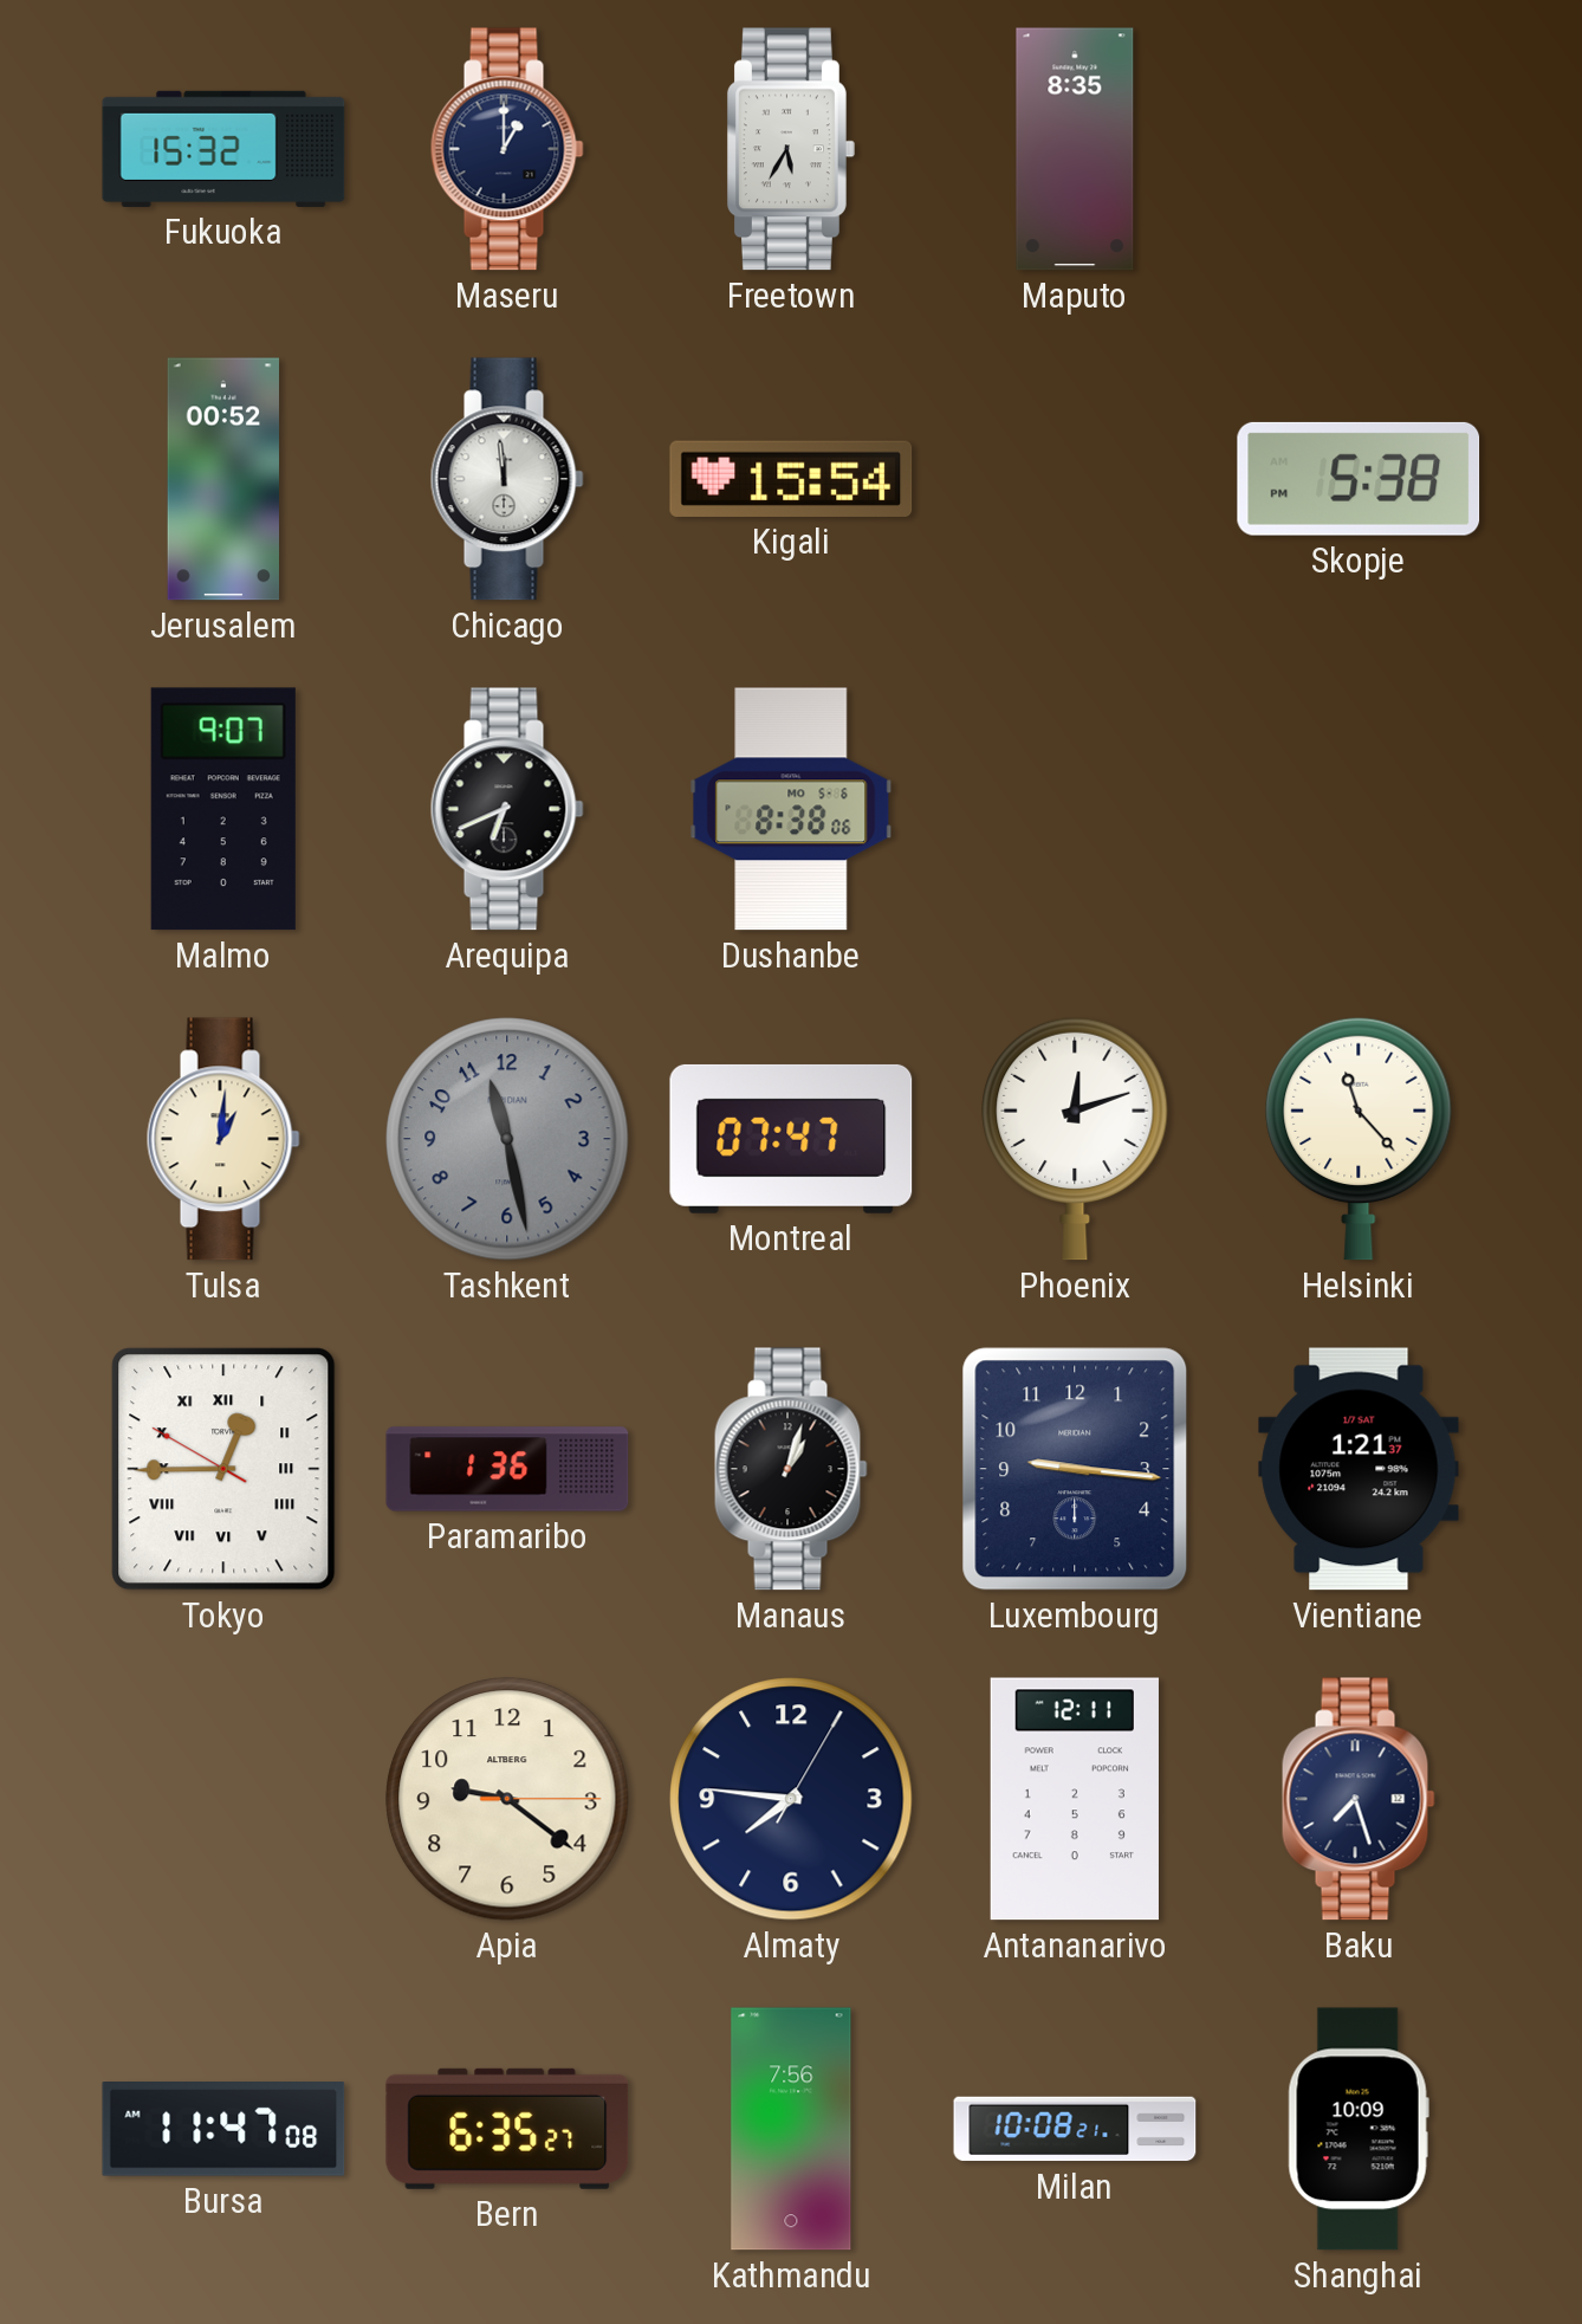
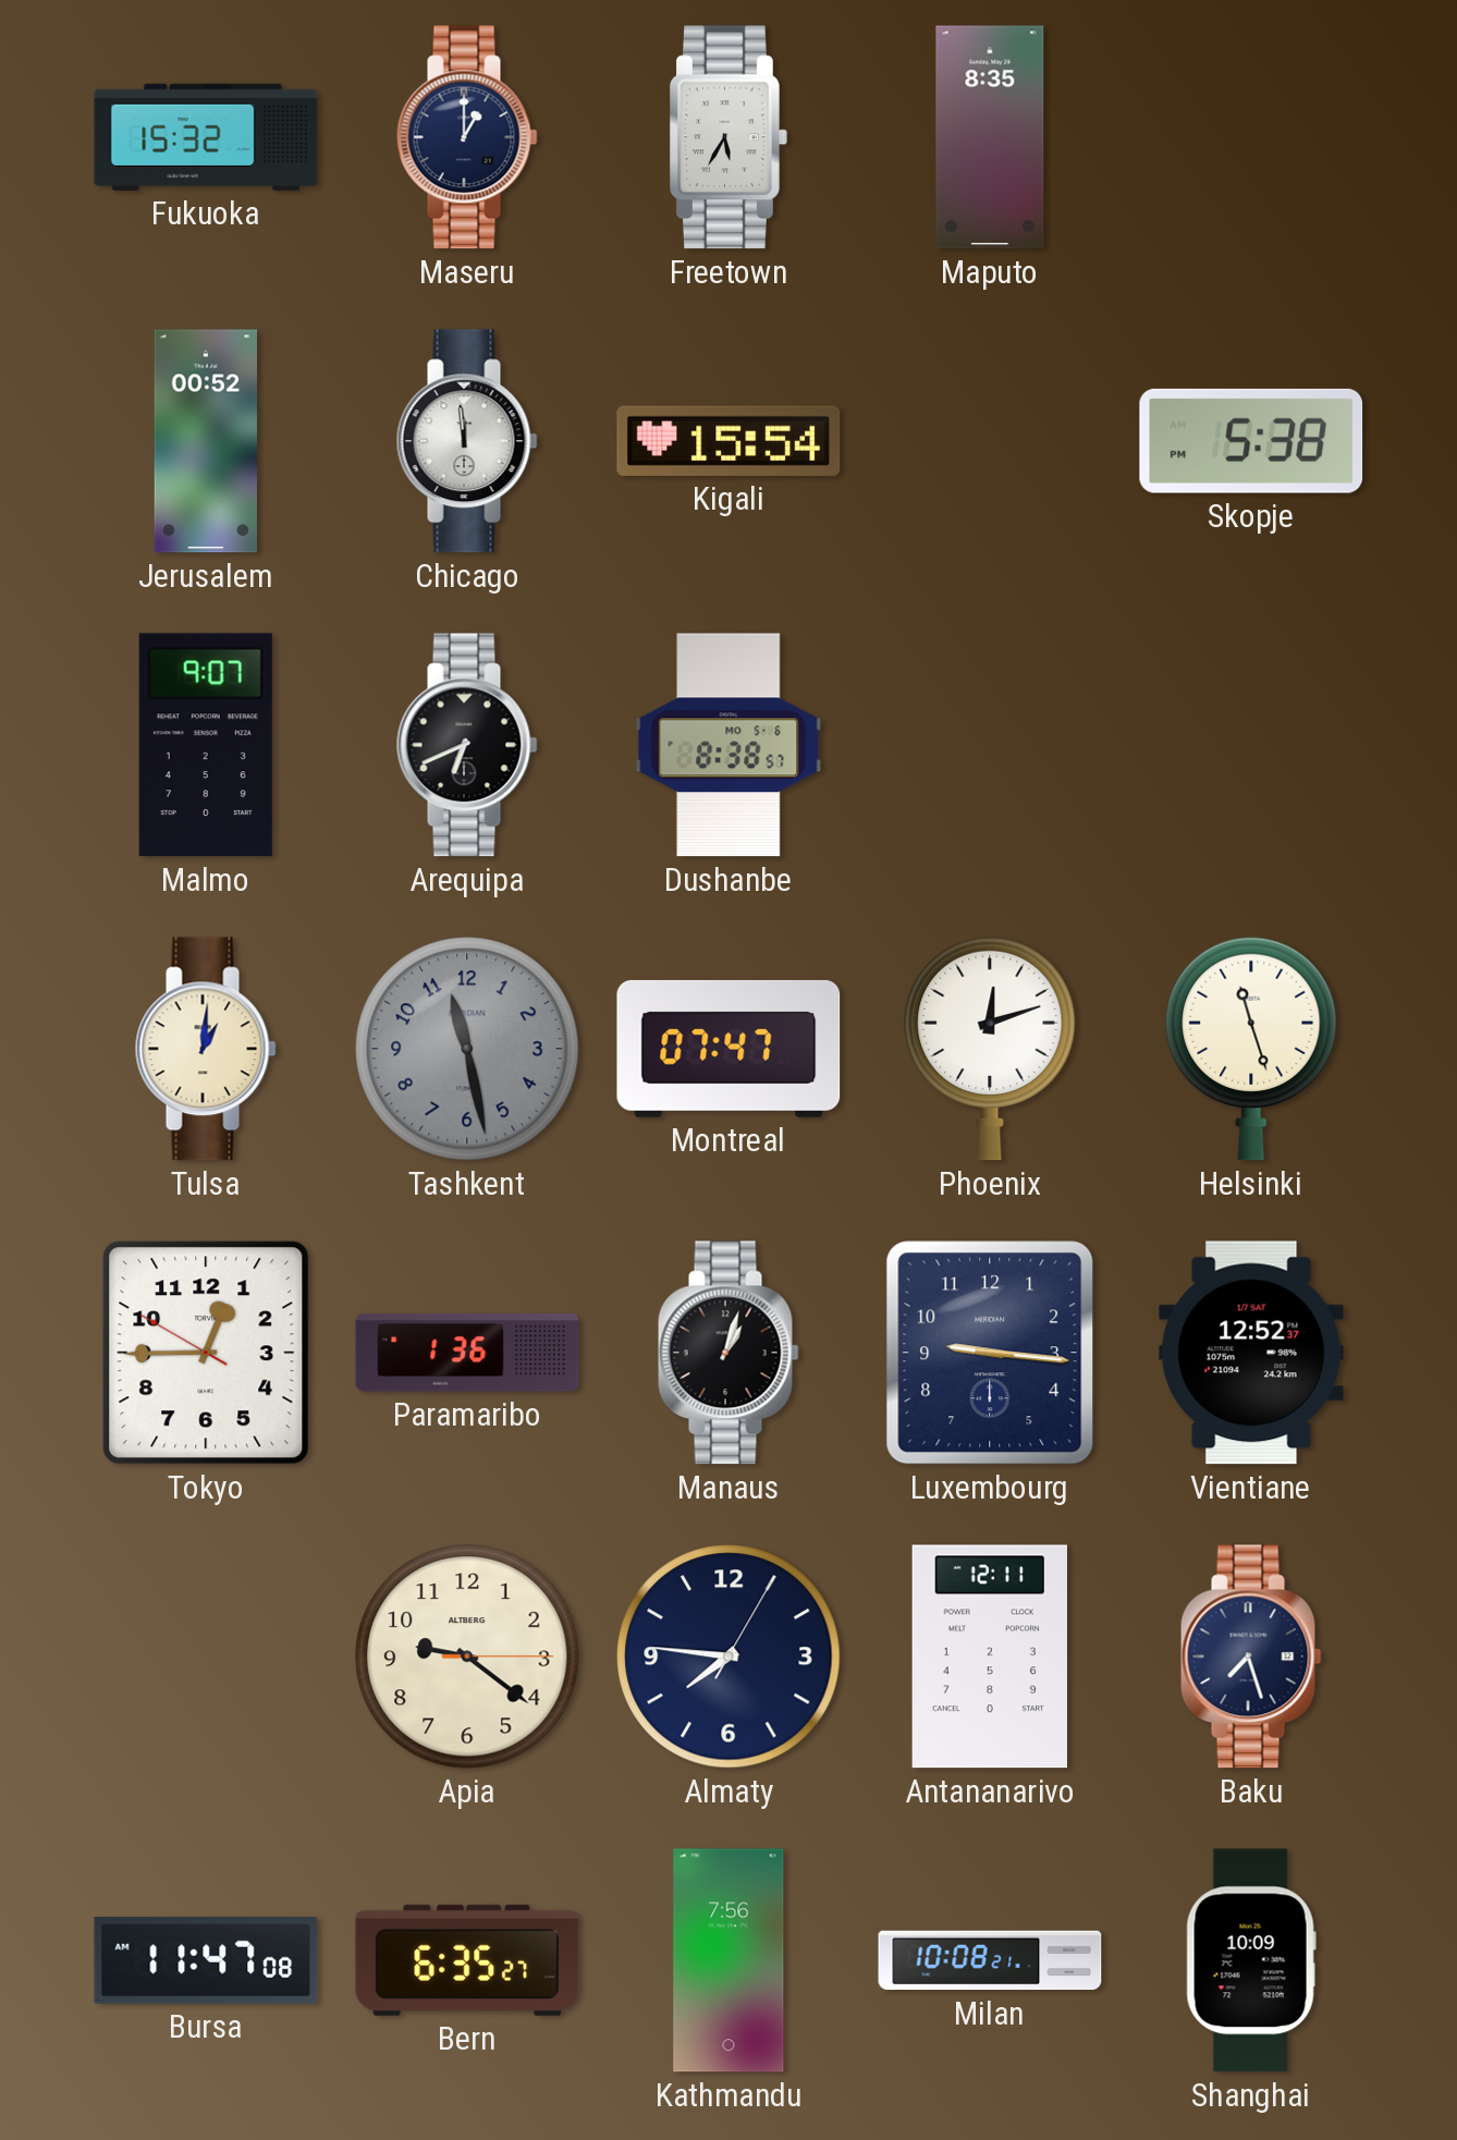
Dushanbe: 8:38:06 -> 8:38:57
Helsinki: 11:23 -> 11:27
Tokyo numerals: Roman -> Arabic
Vientiane: 1:21 -> 12:52
